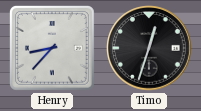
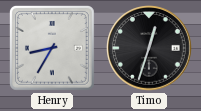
Henry: 8:37 -> 8:35
